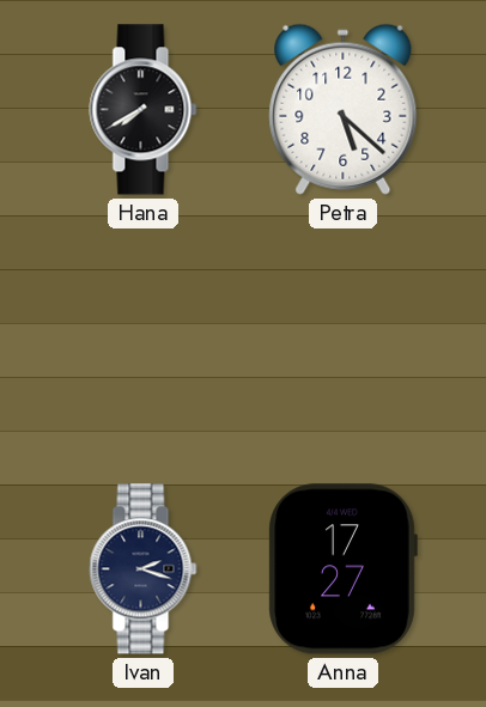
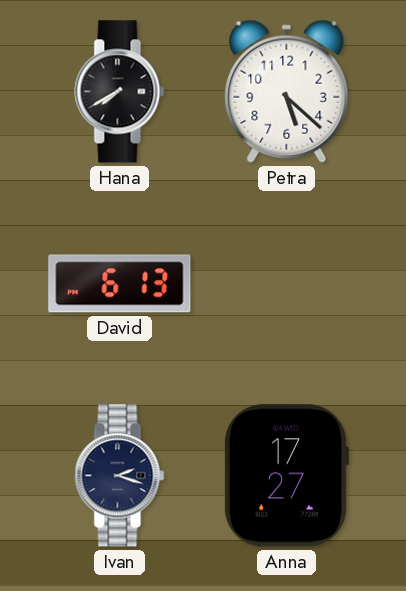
David: none -> 6:13
